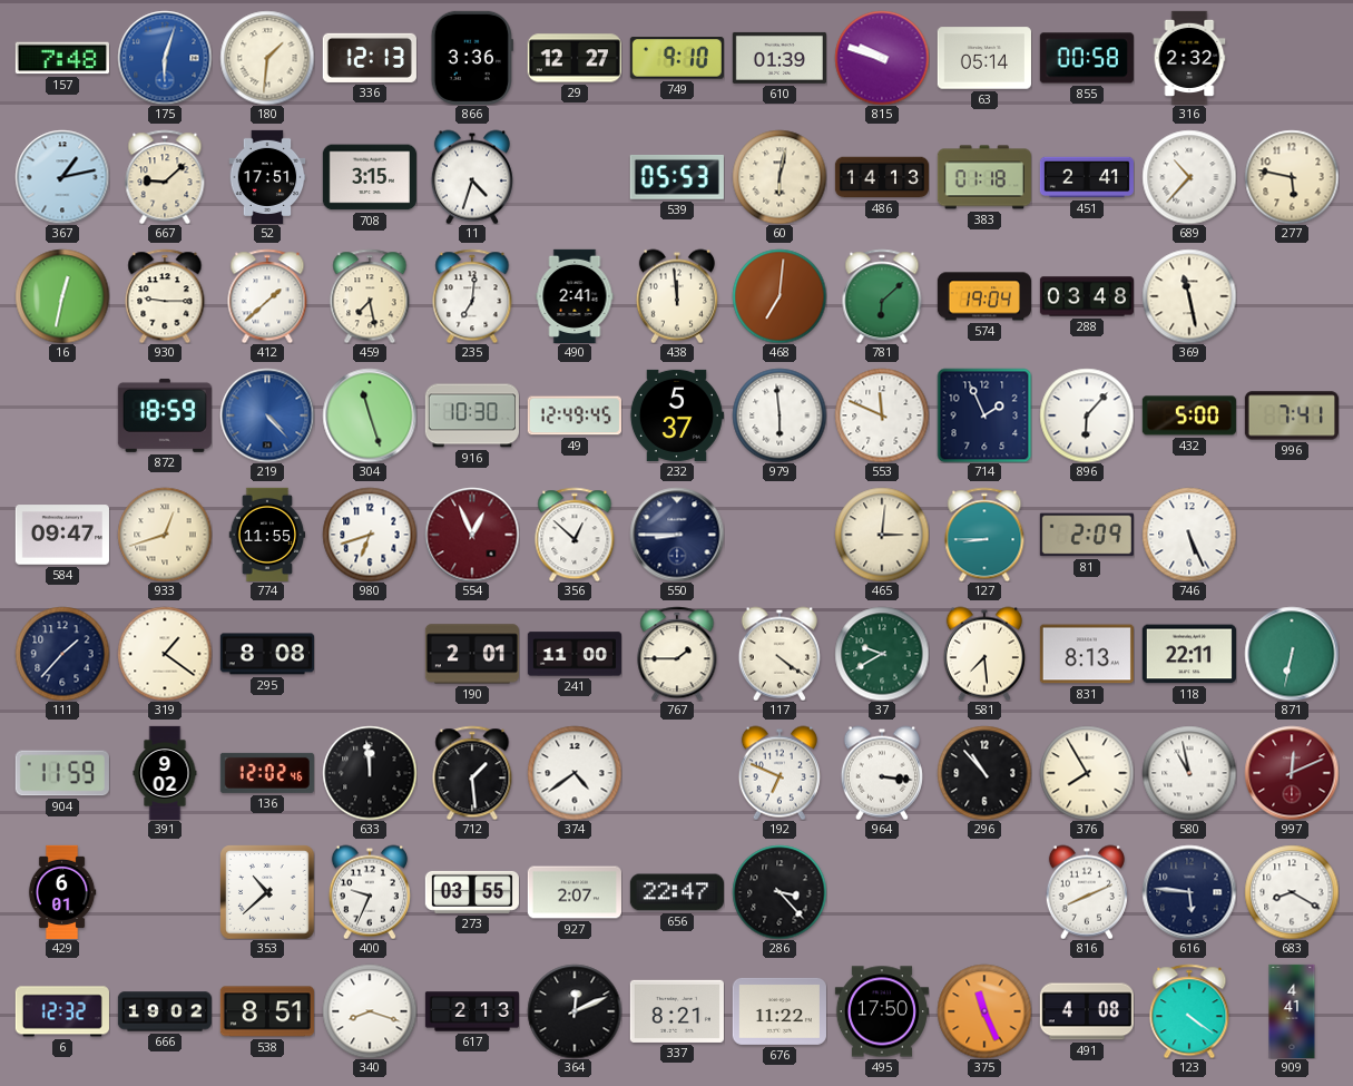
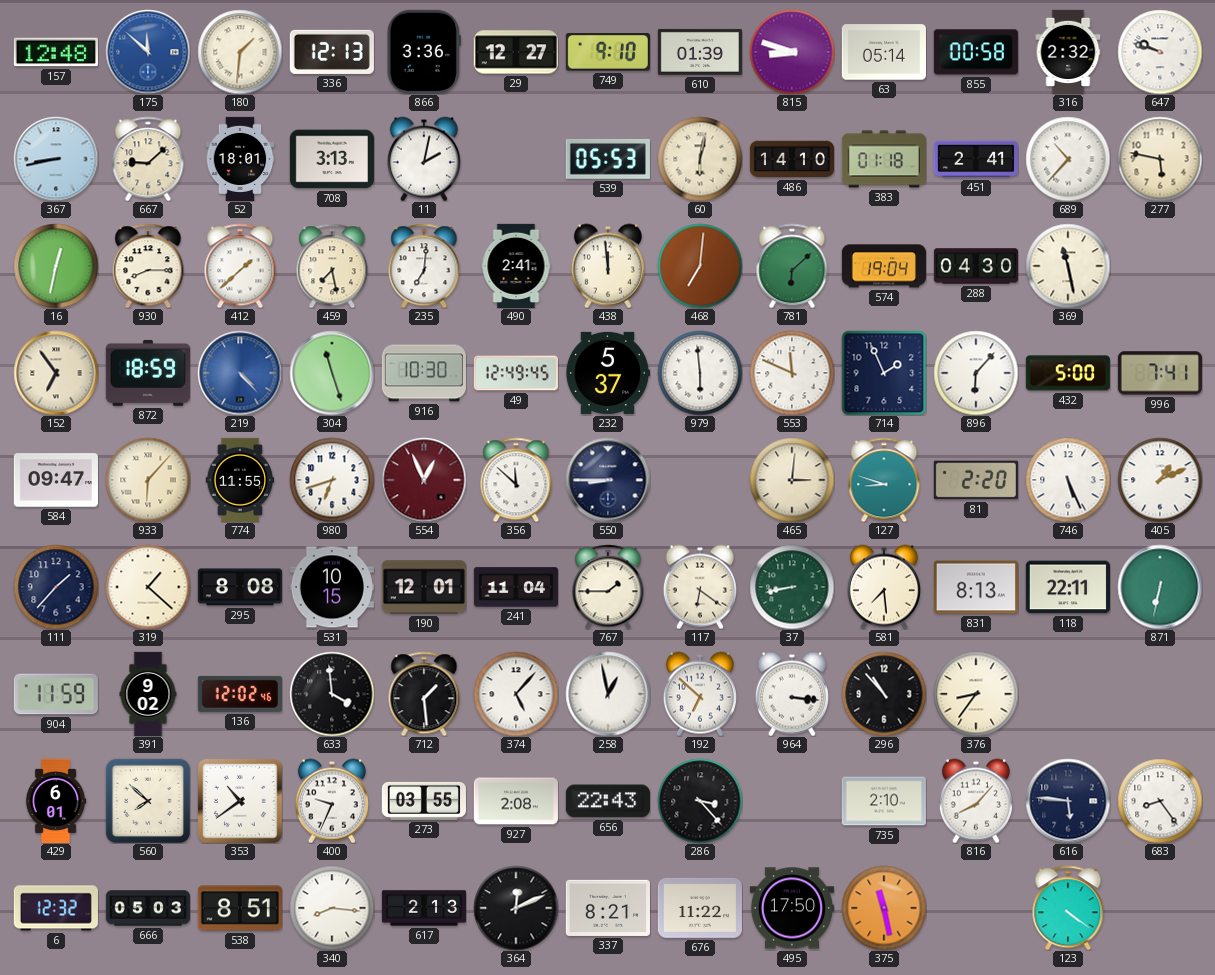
157: 7:48 -> 12:48
175: 6:03 -> 11:52
815: 9:48 -> 8:48
647: none -> 9:48
367: 1:13 -> 8:43
52: 17:51 -> 18:01
708: 3:15 -> 3:13
11: 4:33 -> 2:02
486: 14:13 -> 14:10
930: 9:15 -> 8:15
288: 03:48 -> 04:30
152: none -> 6:54
933: 12:42 -> 6:07
356: 12:52 -> 11:52
127: 8:45 -> 8:48
81: 2:09 -> 2:20
405: none -> 1:11
319: 1:21 -> 1:22
531: none -> 10:15
190: 2:01 -> 12:01
241: 11:00 -> 11:04
117: 4:21 -> 6:21
37: 9:40 -> 8:43
633: 11:59 -> 3:59
374: 4:39 -> 5:07
258: none -> 12:58
192: 6:49 -> 6:52
376: 7:55 -> 8:36
580: 10:58 -> none
997: 12:11 -> none
560: none -> 7:52
353: 10:38 -> 10:39
927: 2:07 -> 2:08
656: 22:47 -> 22:43
735: none -> 2:10
816: 8:11 -> 8:07
683: 8:20 -> 8:24
666: 19:02 -> 05:03
340: 8:18 -> 8:16
375: 11:26 -> 11:28
491: 4:08 -> none
909: 4:41 -> none
